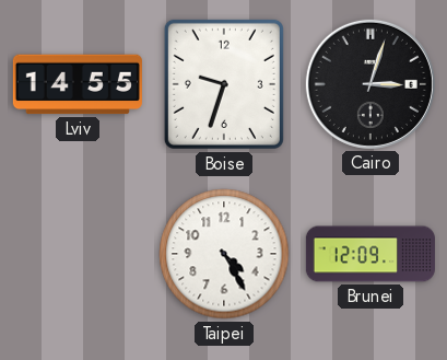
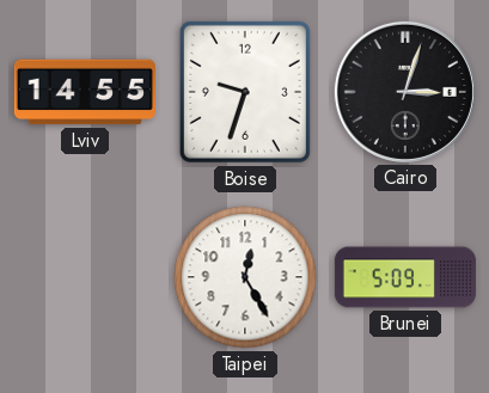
Taipei: 4:25 -> 12:25
Brunei: 12:09 -> 5:09
